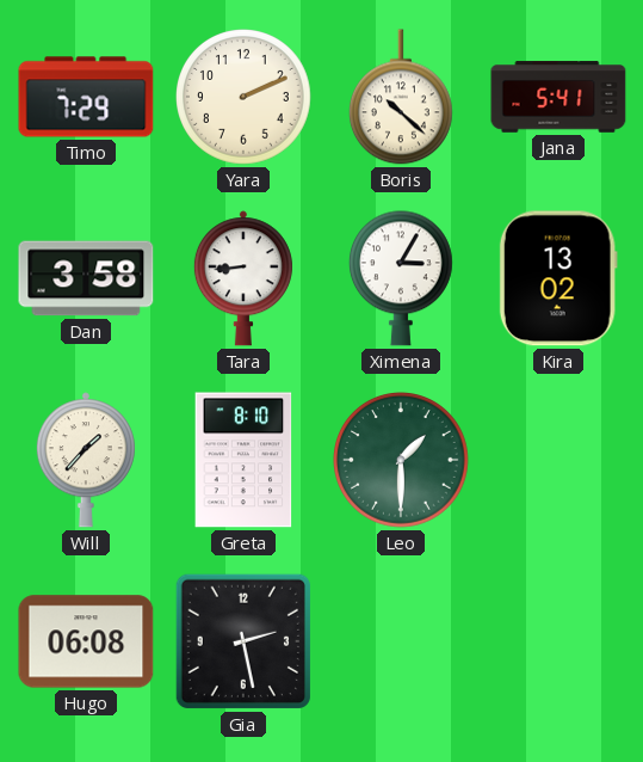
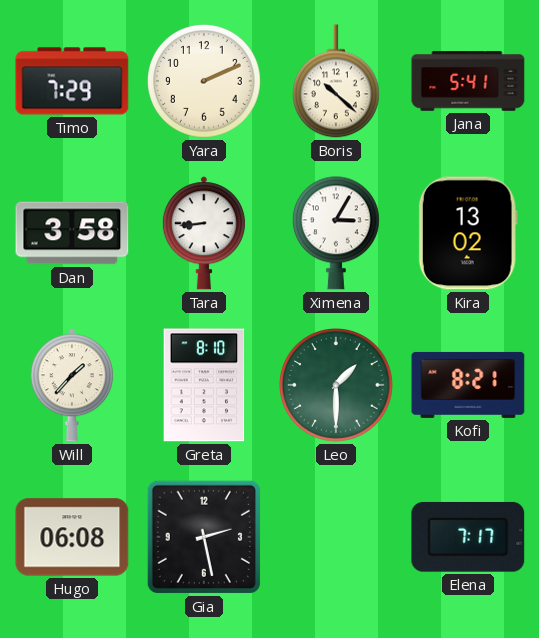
Kofi: none -> 8:21
Elena: none -> 7:17
